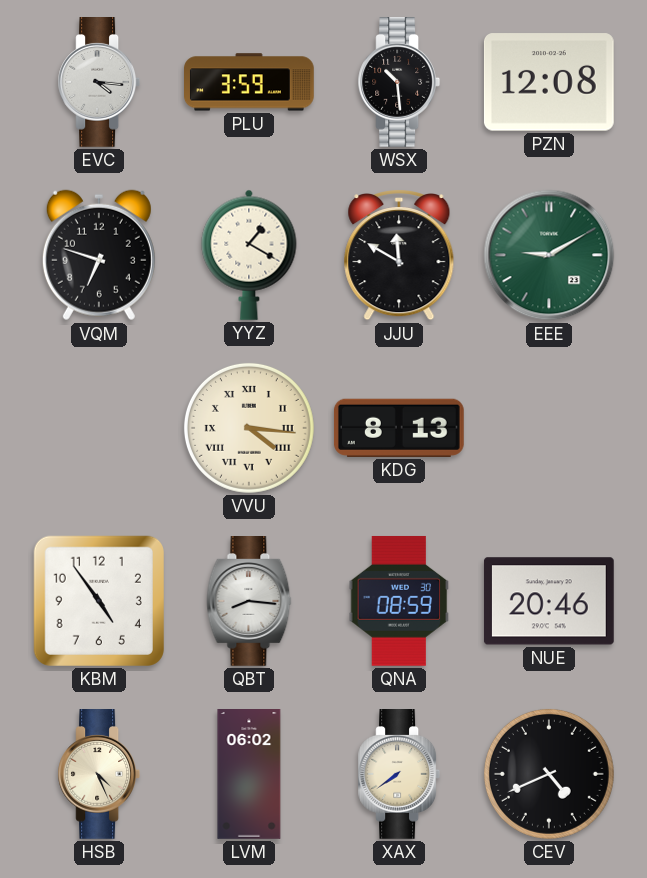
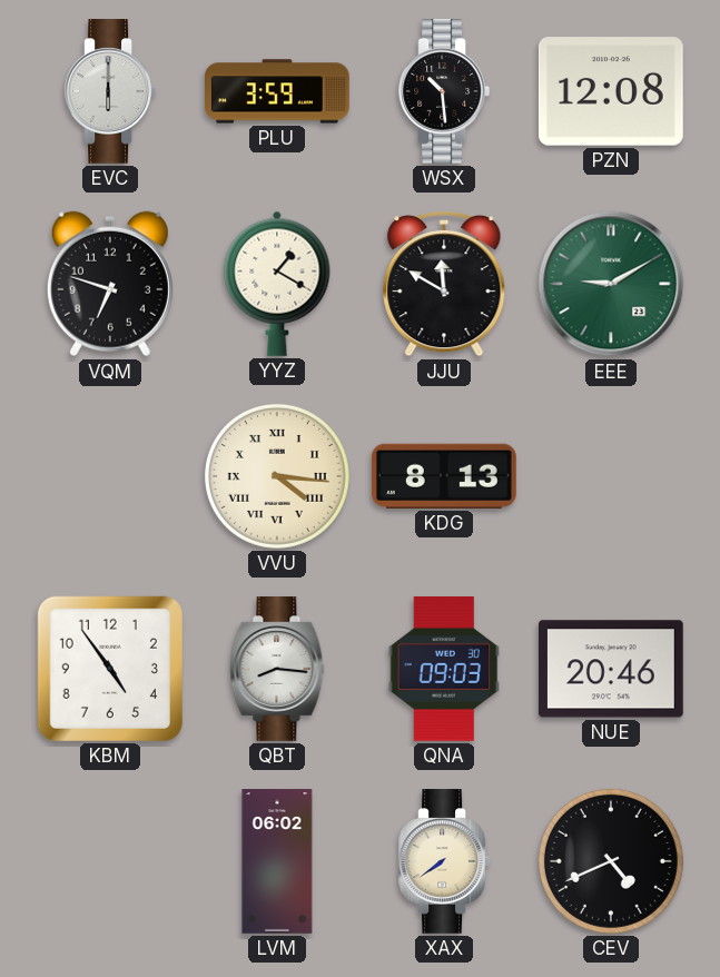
EVC: 4:16 -> 6:00
QNA: 08:59 -> 09:03
HSB: 4:26 -> none
